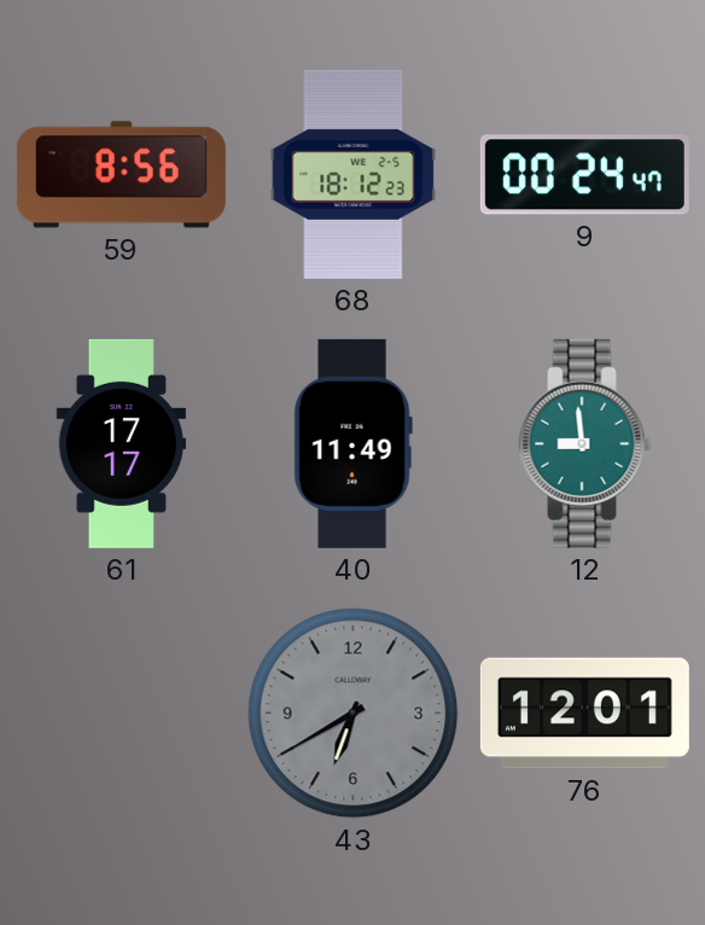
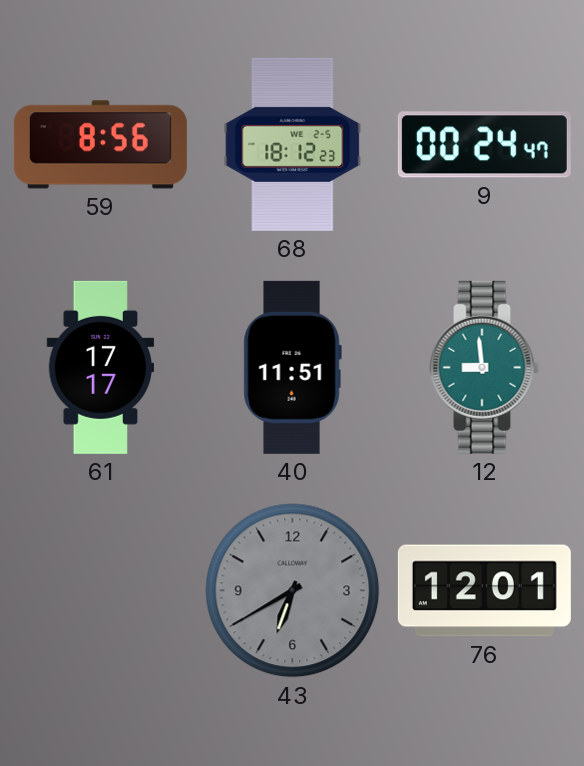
40: 11:49 -> 11:51
